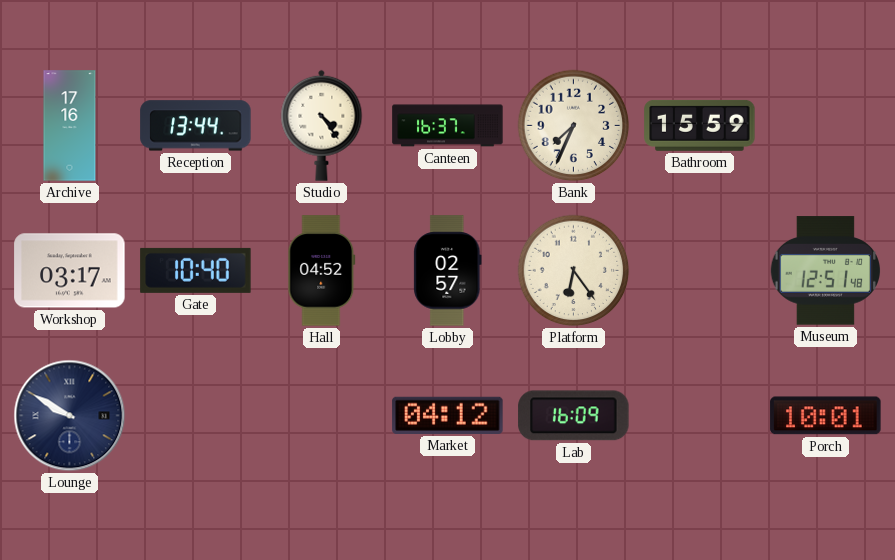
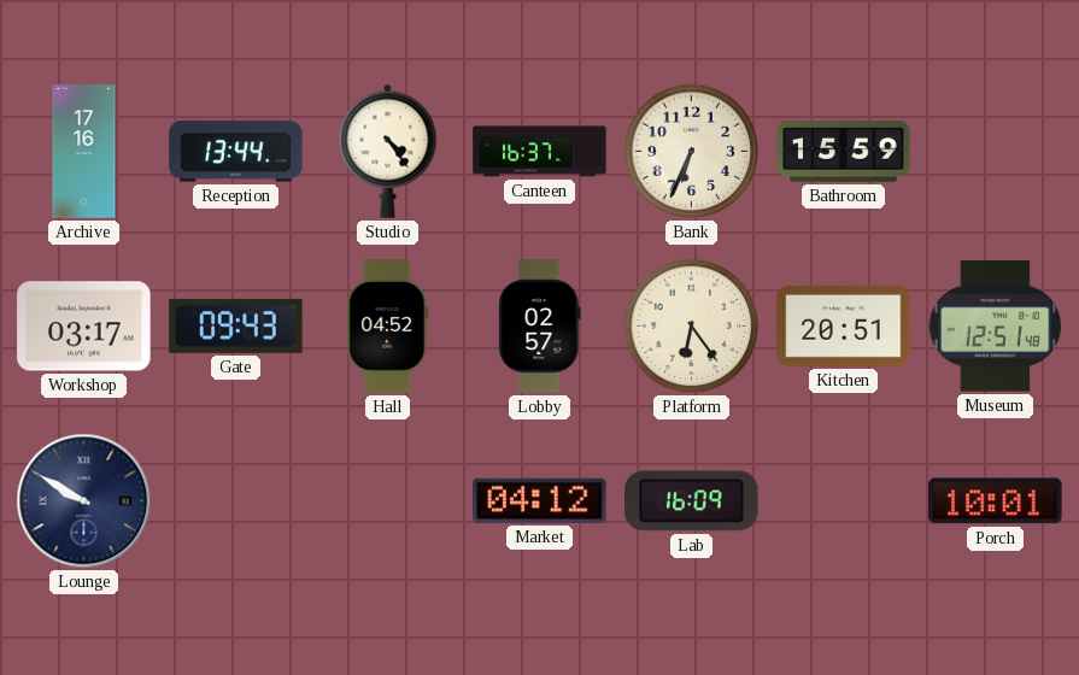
Bank: 7:34 -> 6:34
Gate: 10:40 -> 09:43
Kitchen: none -> 20:51
